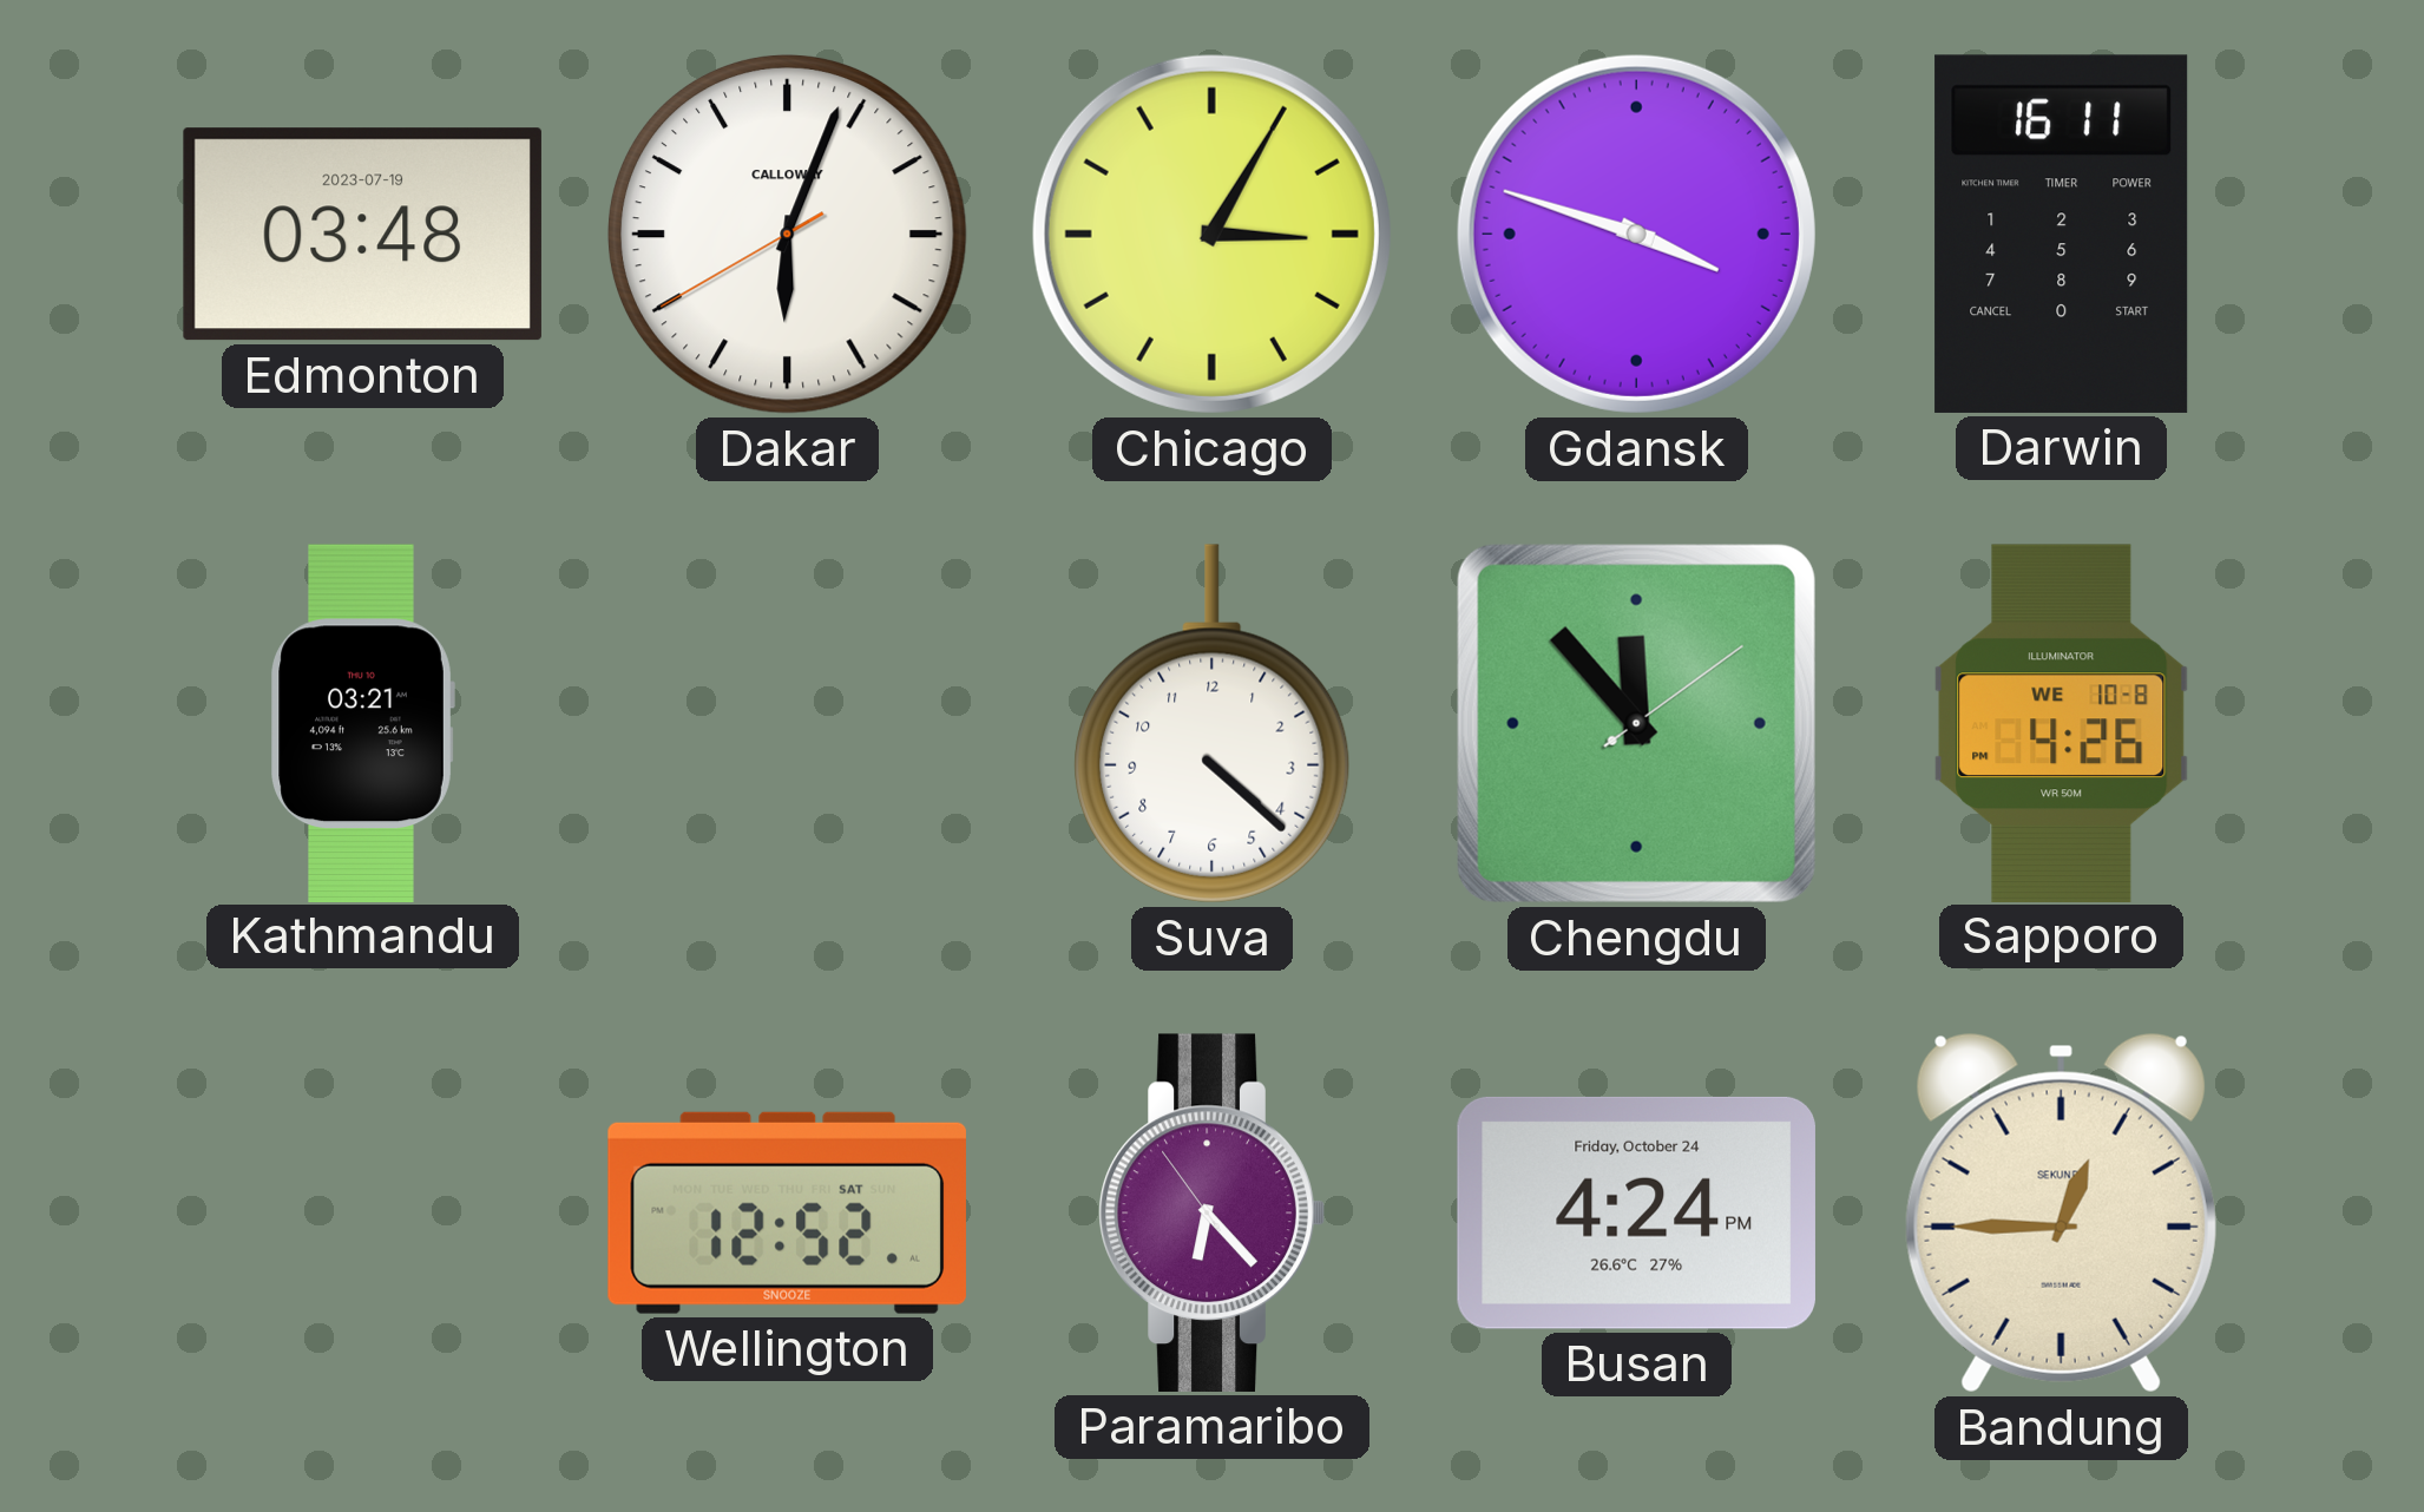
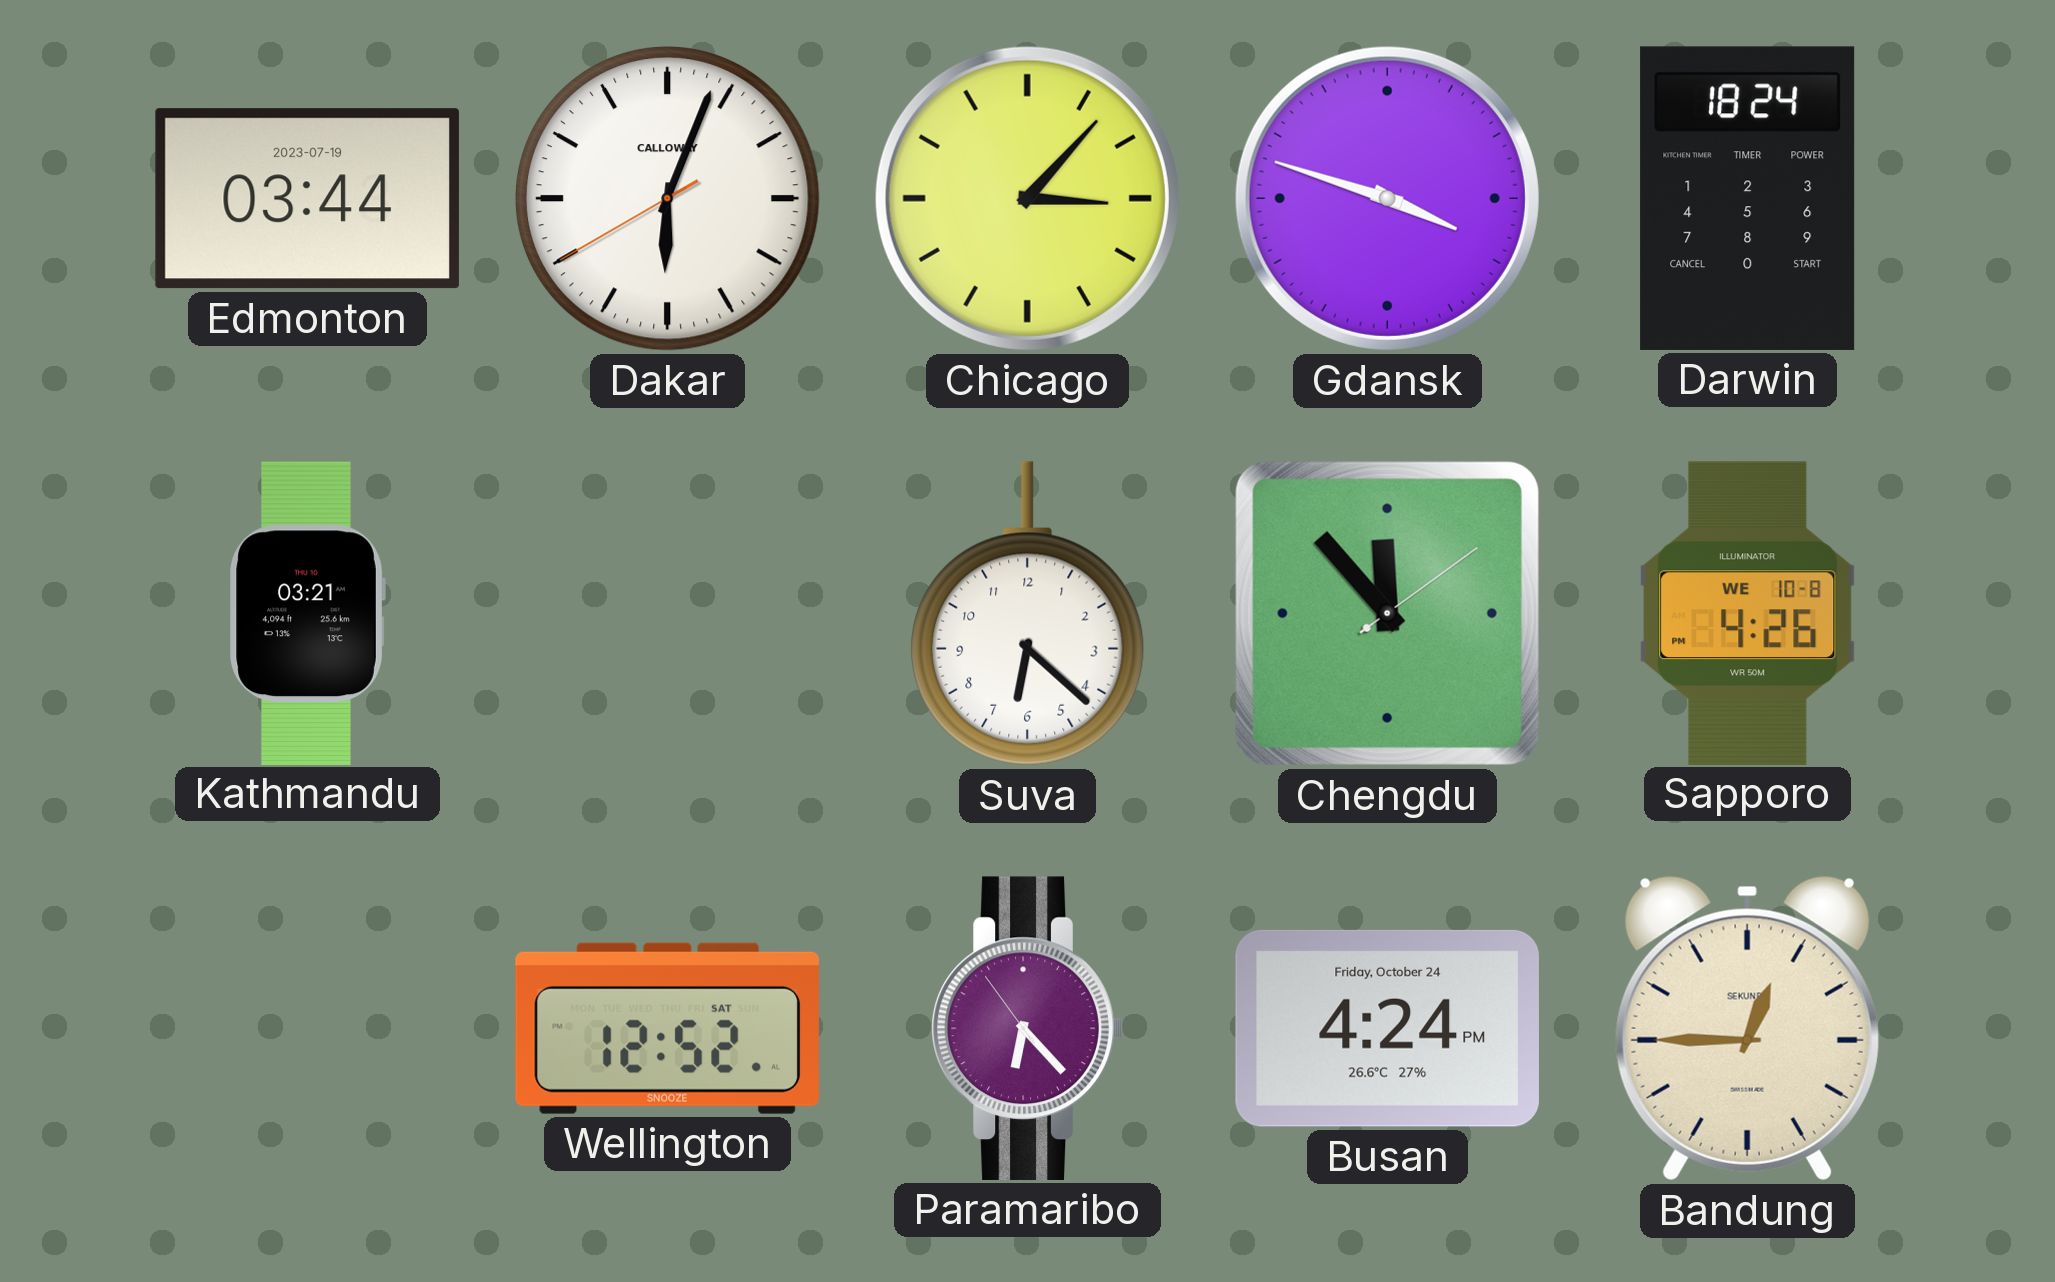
Edmonton: 03:48 -> 03:44
Chicago: 3:05 -> 3:07
Darwin: 16:11 -> 18:24
Suva: 4:22 -> 6:22
